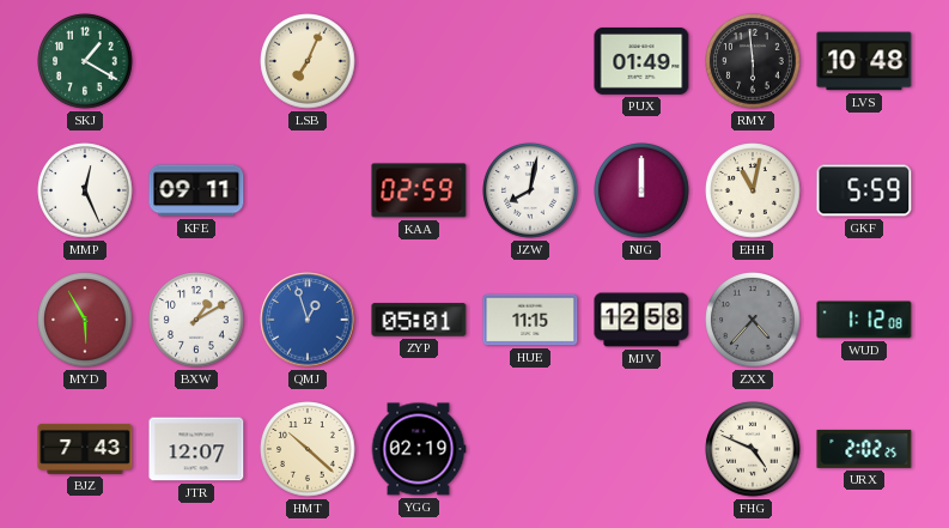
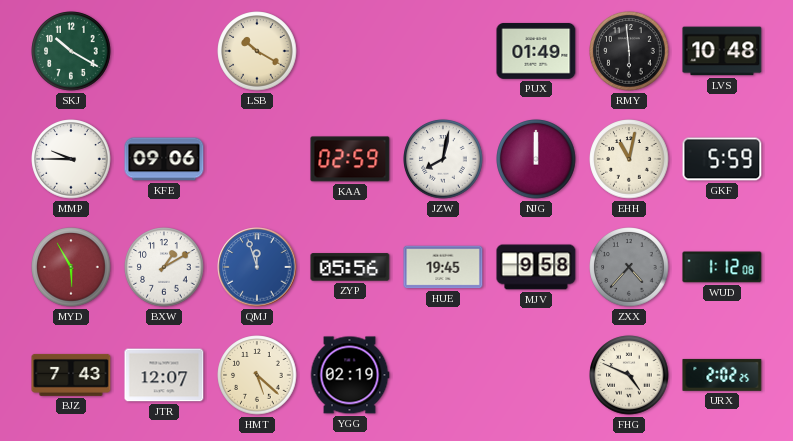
SKJ: 1:20 -> 10:20
LSB: 7:04 -> 10:20
MMP: 12:26 -> 9:45
KFE: 09:11 -> 09:06
QMJ: 12:57 -> 11:57
ZYP: 05:01 -> 05:56
HUE: 11:15 -> 19:45
MJV: 12:58 -> 9:58
HMT: 10:22 -> 5:22
